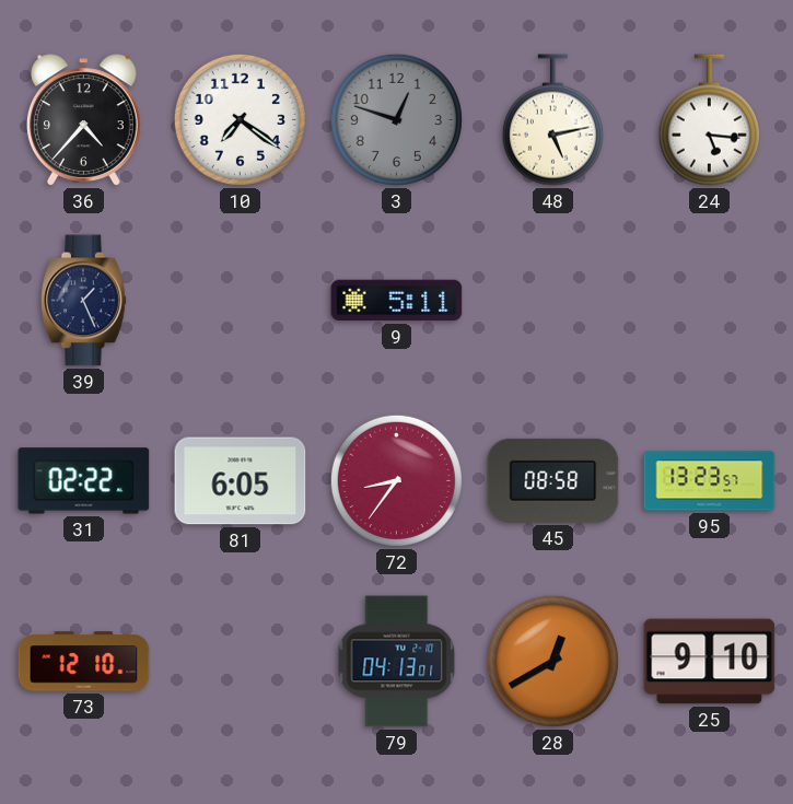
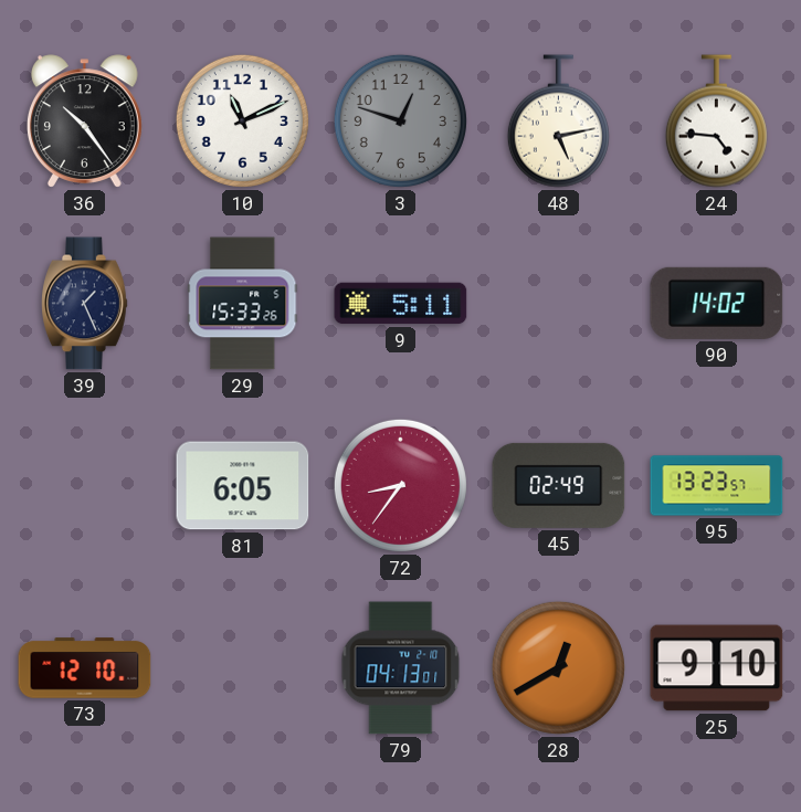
36: 4:37 -> 10:24
10: 7:21 -> 11:11
24: 5:16 -> 4:46
29: none -> 15:33
90: none -> 14:02
31: 02:22 -> none
45: 08:58 -> 02:49
